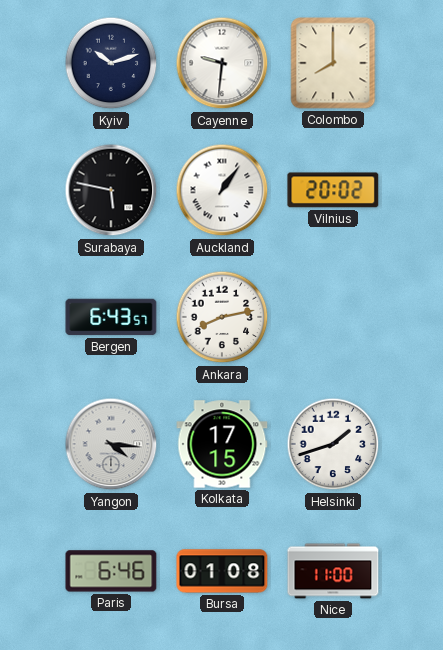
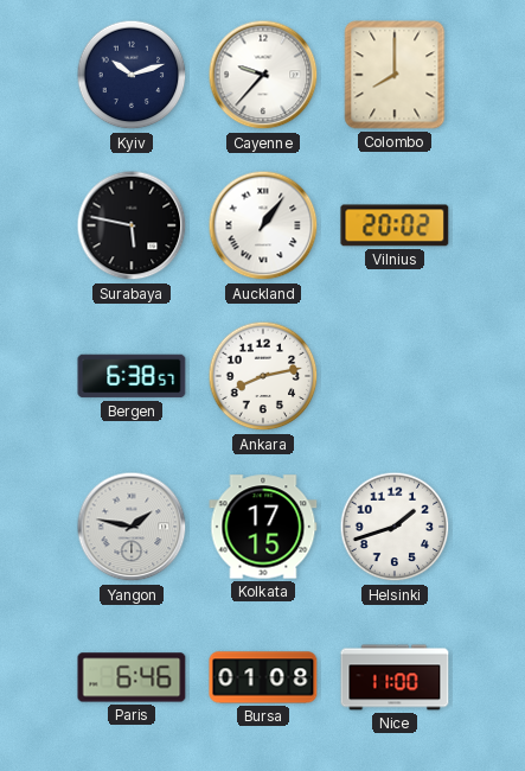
Cayenne: 9:31 -> 9:37
Bergen: 6:43 -> 6:38
Yangon: 4:16 -> 1:47
